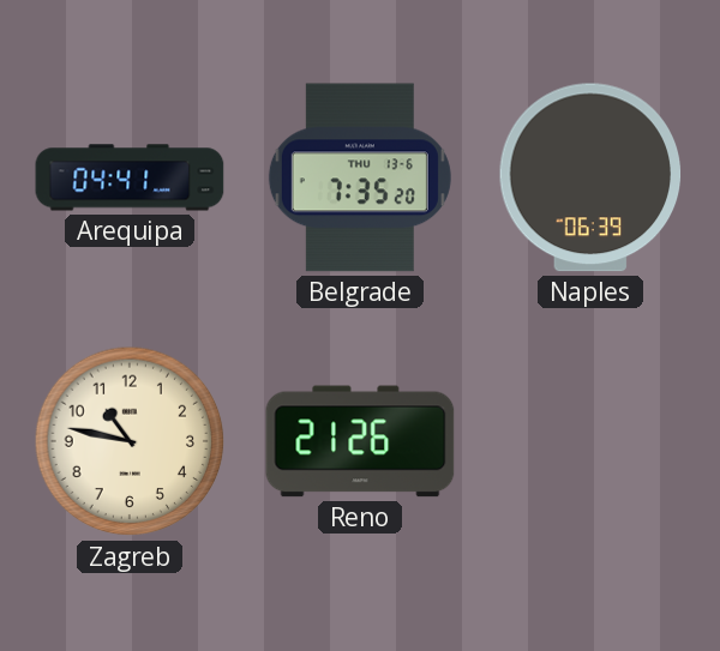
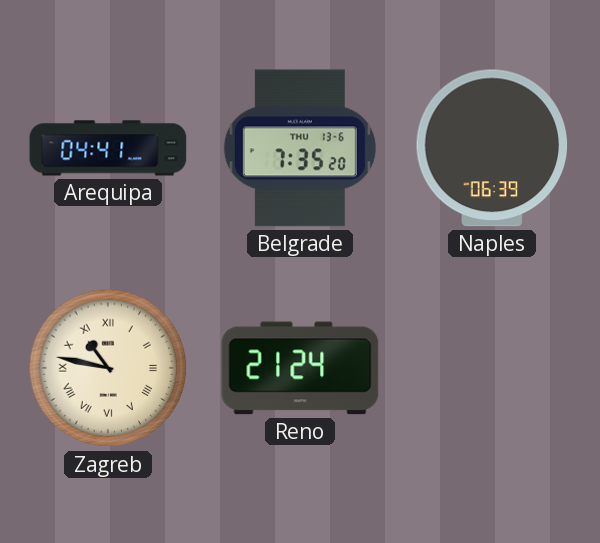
Zagreb numerals: Arabic -> Roman
Reno: 21:26 -> 21:24
